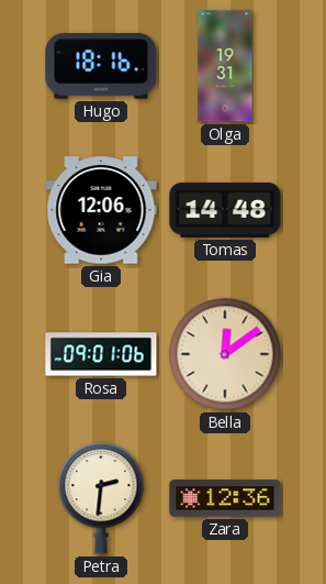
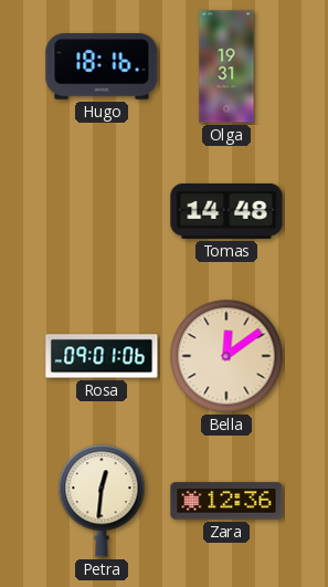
Gia: 12:06 -> none
Petra: 2:31 -> 12:31
